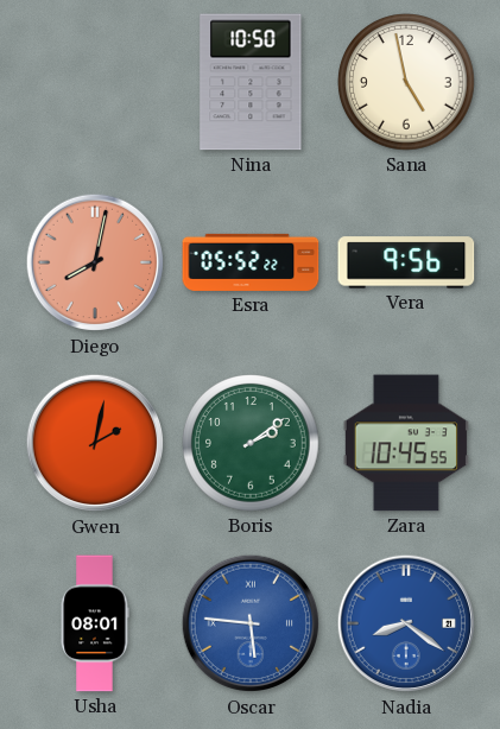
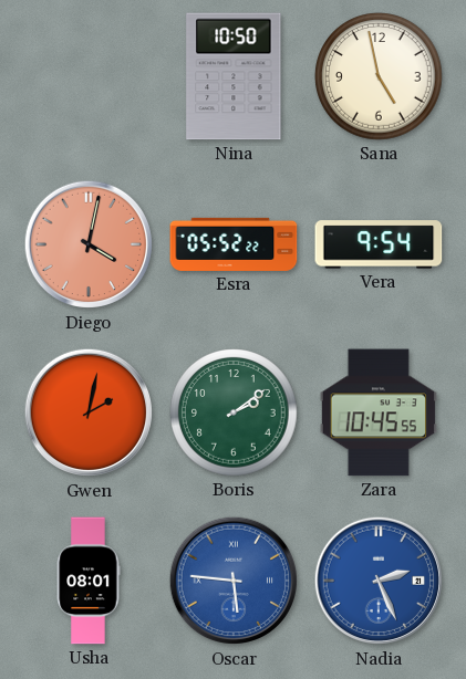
Diego: 8:02 -> 4:02
Vera: 9:56 -> 9:54
Nadia: 8:21 -> 2:26
